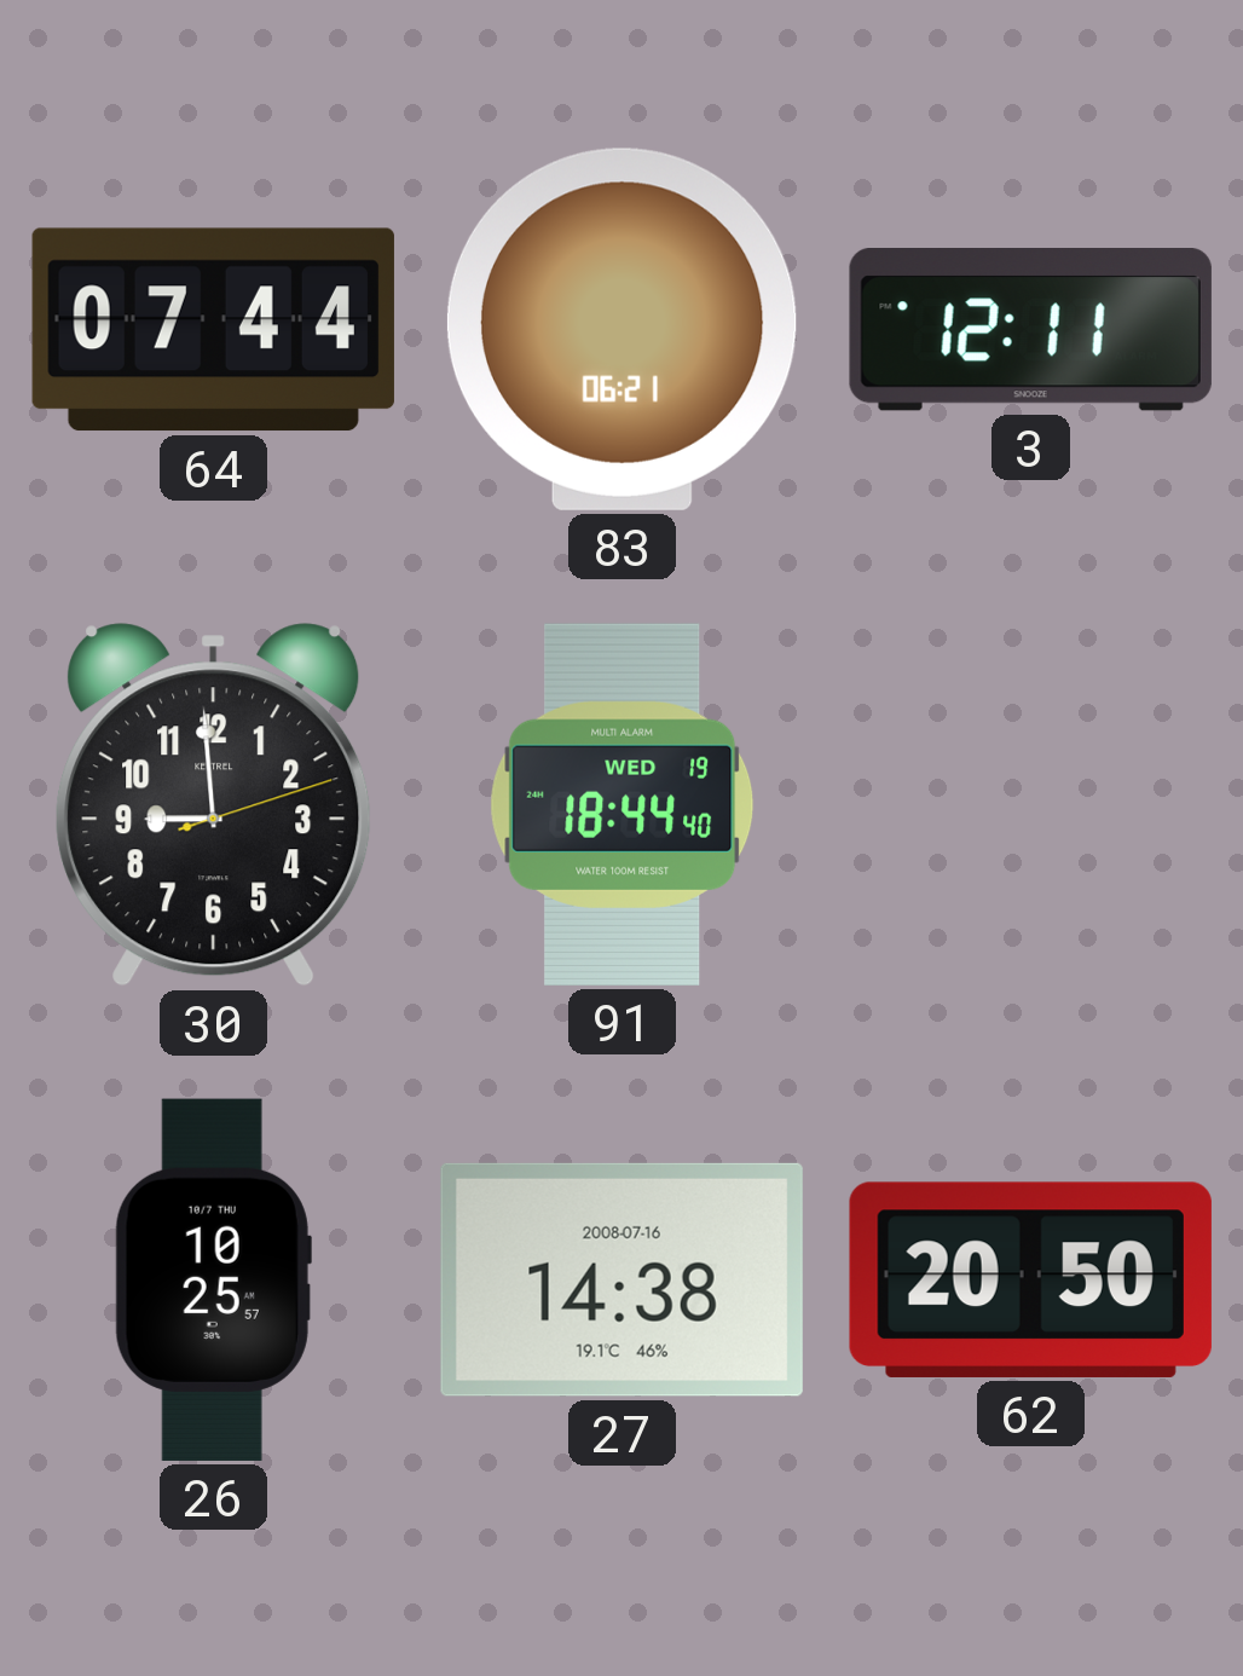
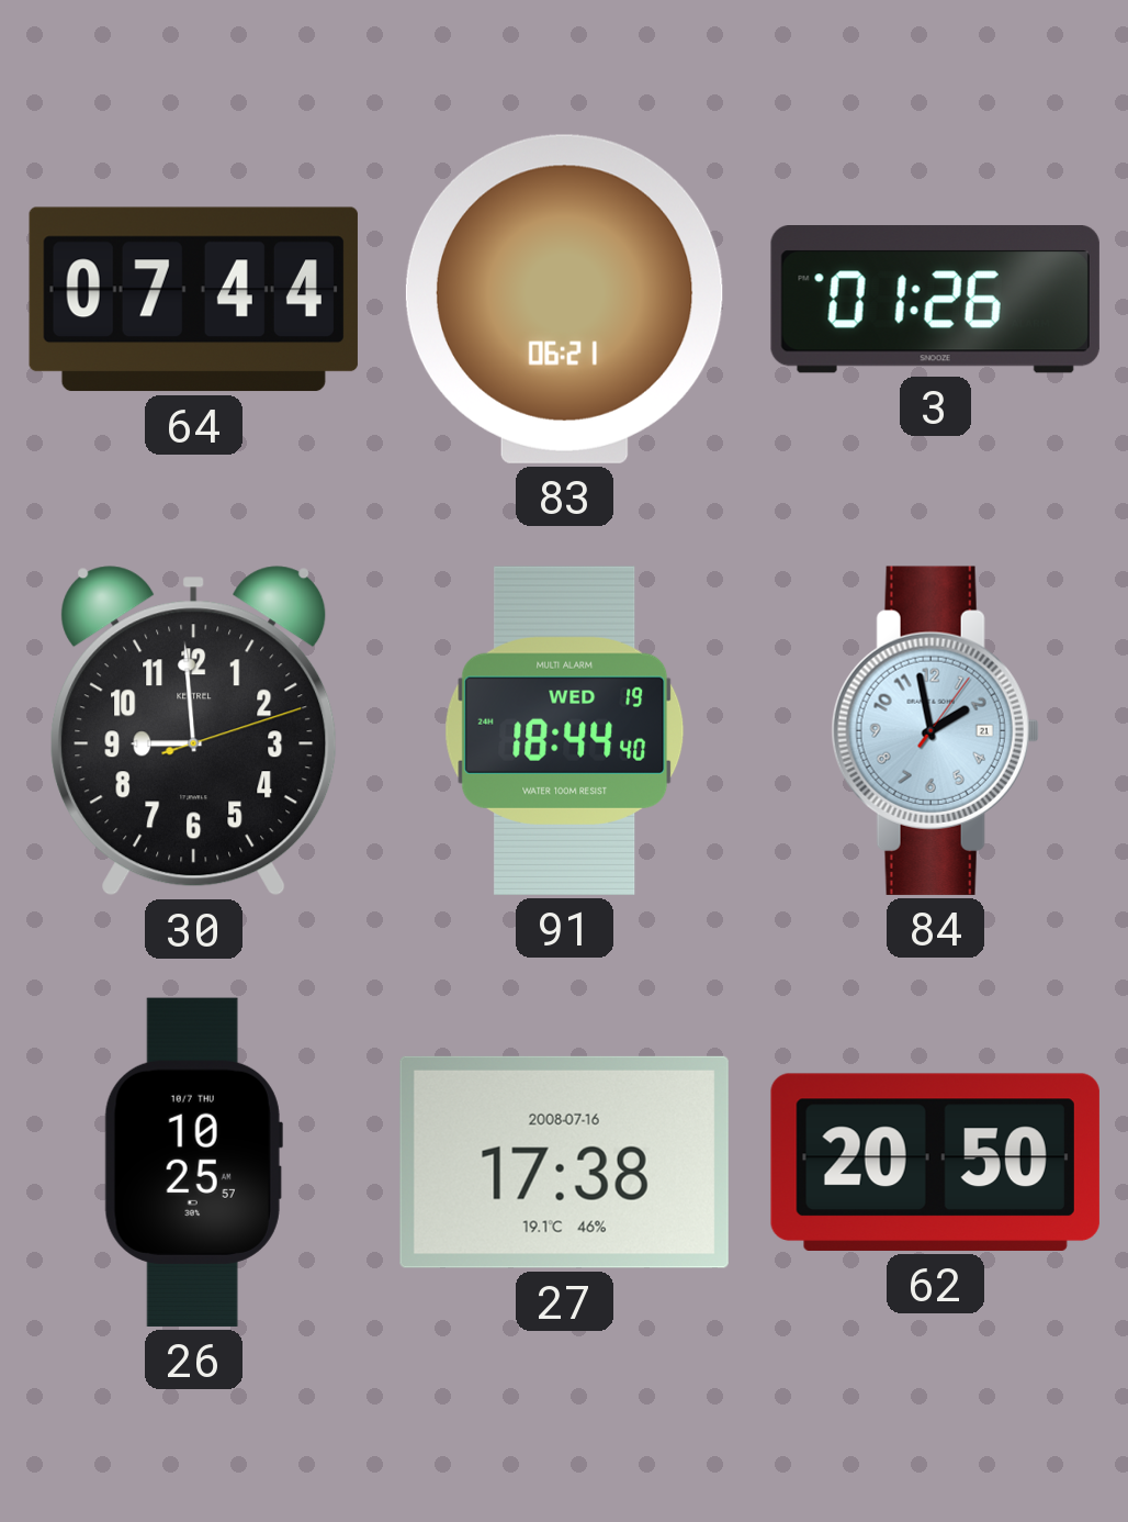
3: 12:11 -> 01:26
84: none -> 1:58
27: 14:38 -> 17:38
